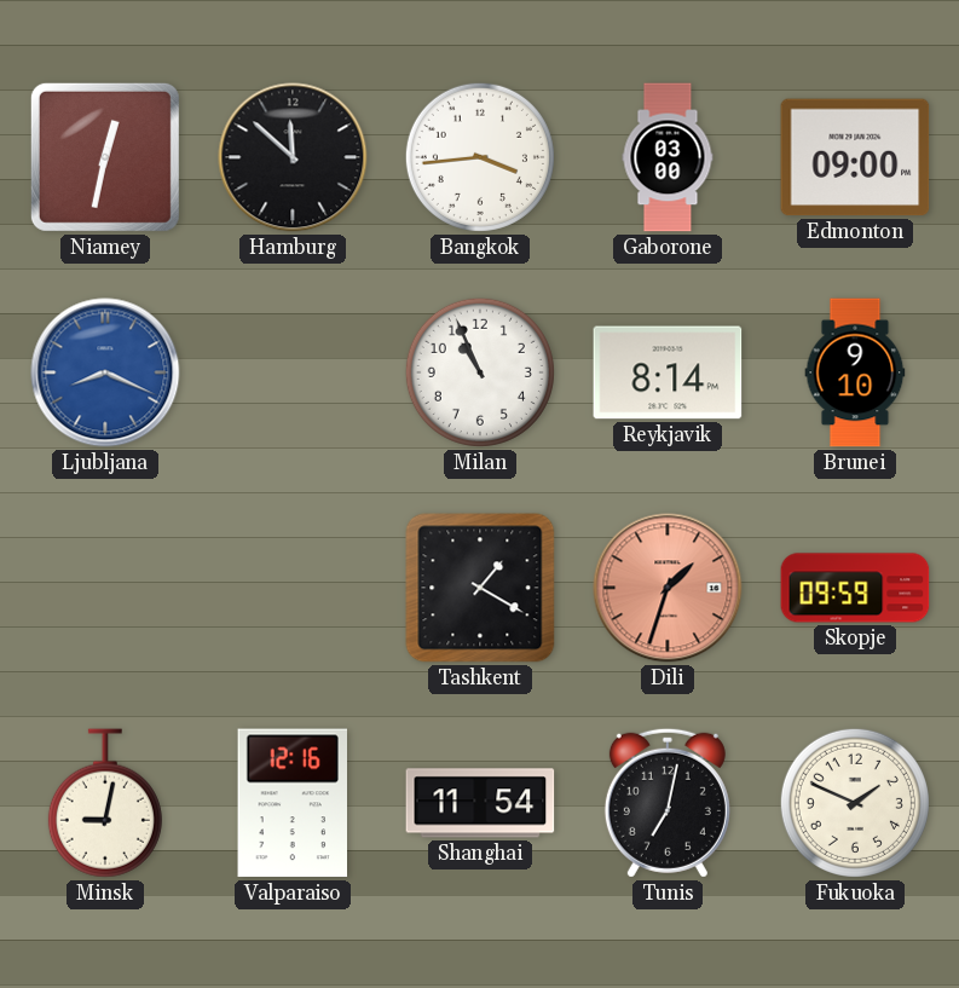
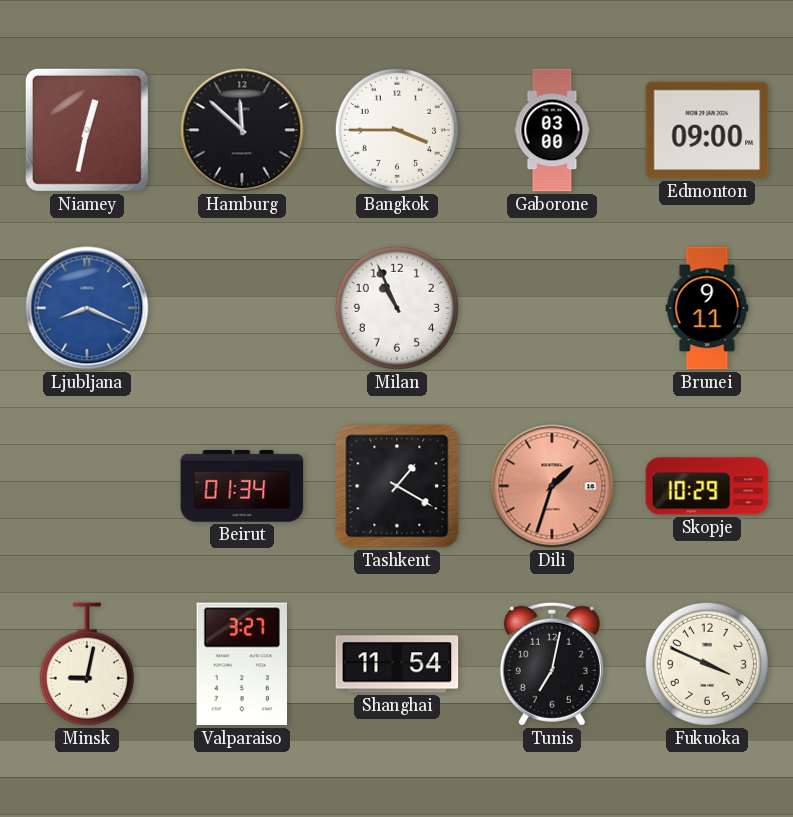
Bangkok: 3:44 -> 3:45
Reykjavik: 8:14 -> none
Brunei: 9:10 -> 9:11
Beirut: none -> 01:34
Skopje: 09:59 -> 10:29
Valparaiso: 12:16 -> 3:27
Fukuoka: 1:49 -> 3:49
